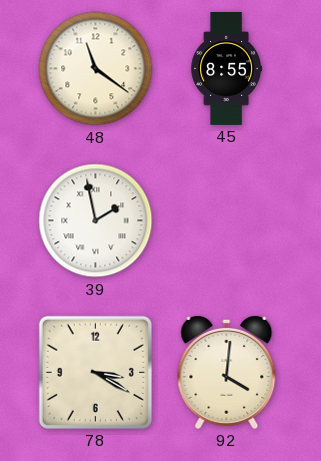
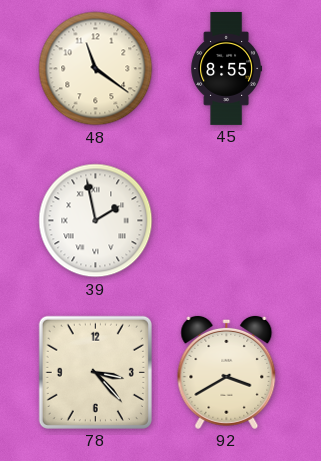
78: 3:20 -> 3:23
92: 4:01 -> 3:40
